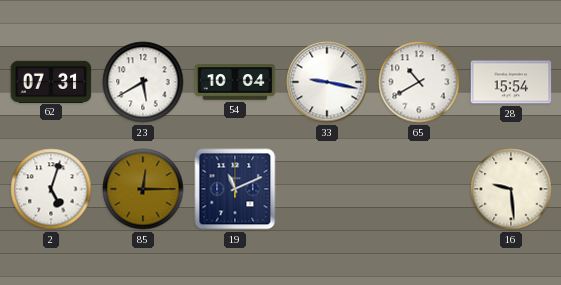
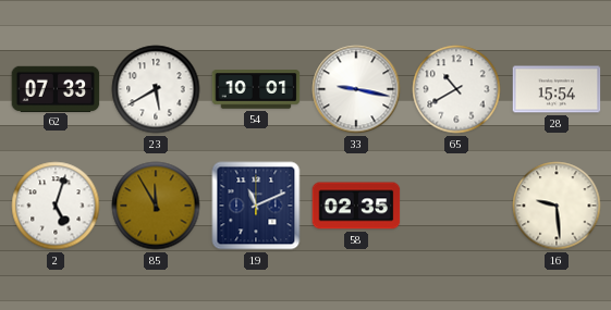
62: 07:31 -> 07:33
54: 10:04 -> 10:01
85: 12:15 -> 11:55
58: none -> 02:35
